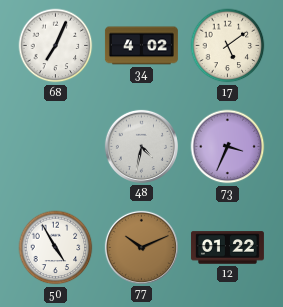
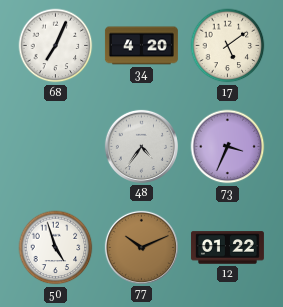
34: 4:02 -> 4:20
48: 4:32 -> 4:36
50: 4:55 -> 4:57
